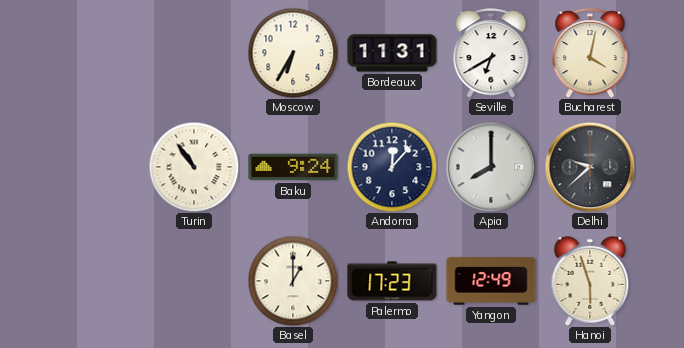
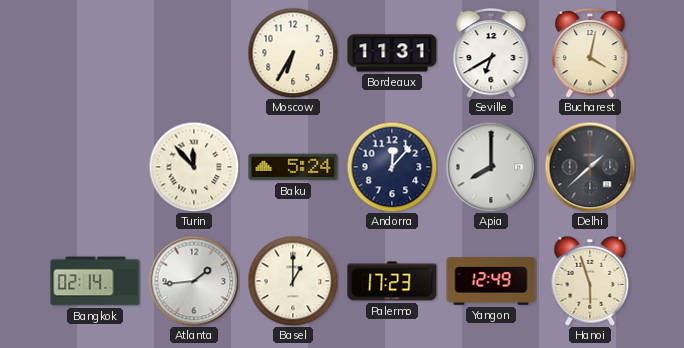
Turin: 10:54 -> 11:53
Baku: 9:24 -> 5:24
Delhi: 9:38 -> 1:38
Bangkok: none -> 02:14
Atlanta: none -> 1:44
